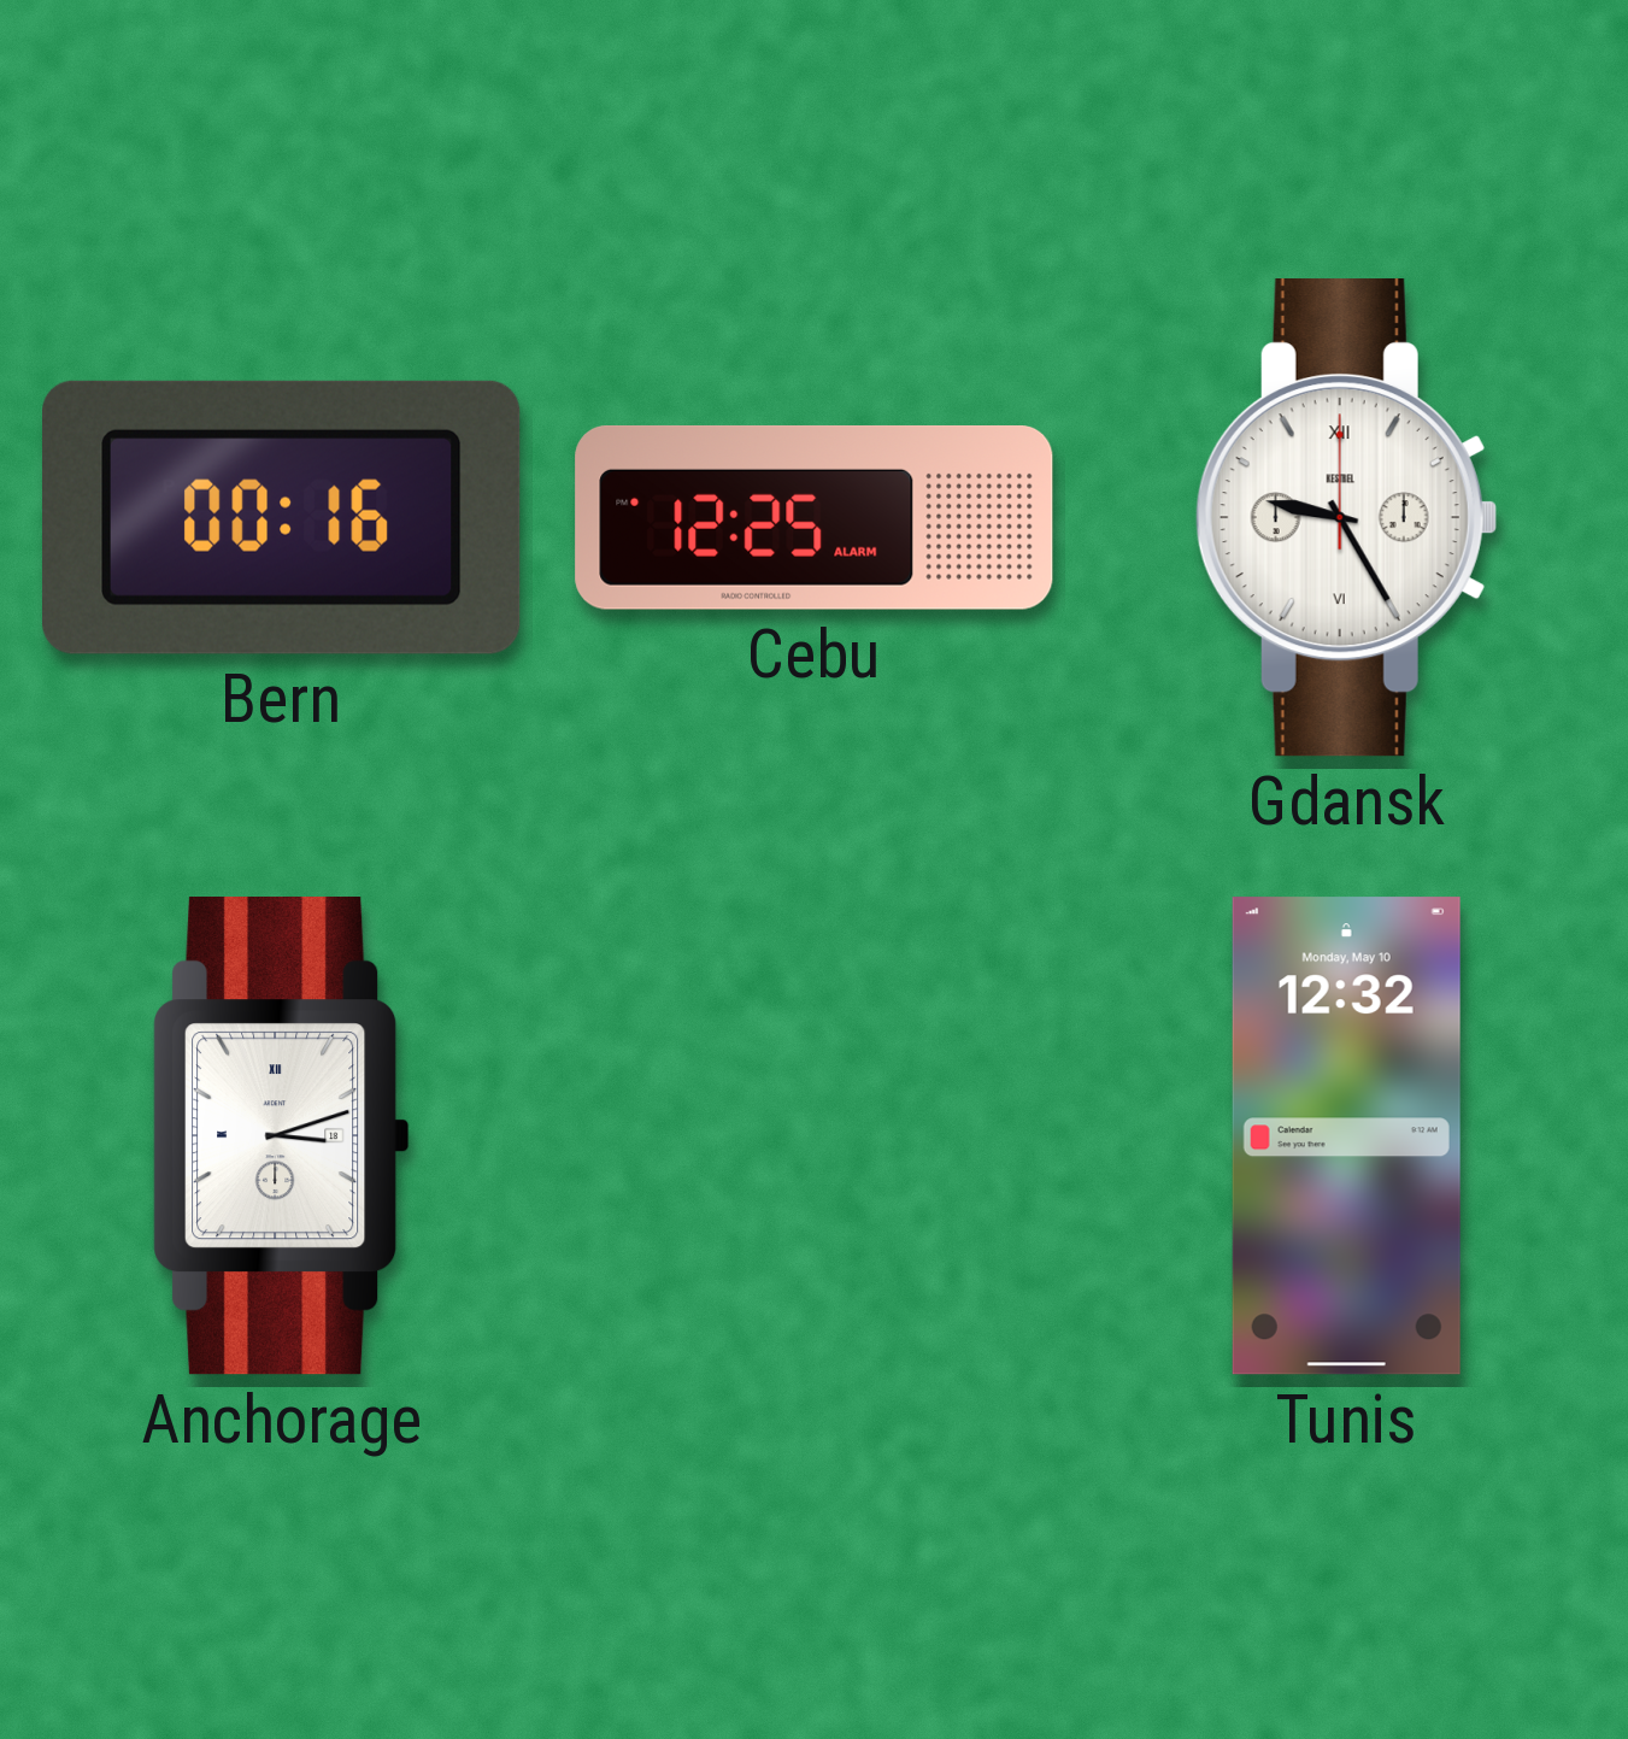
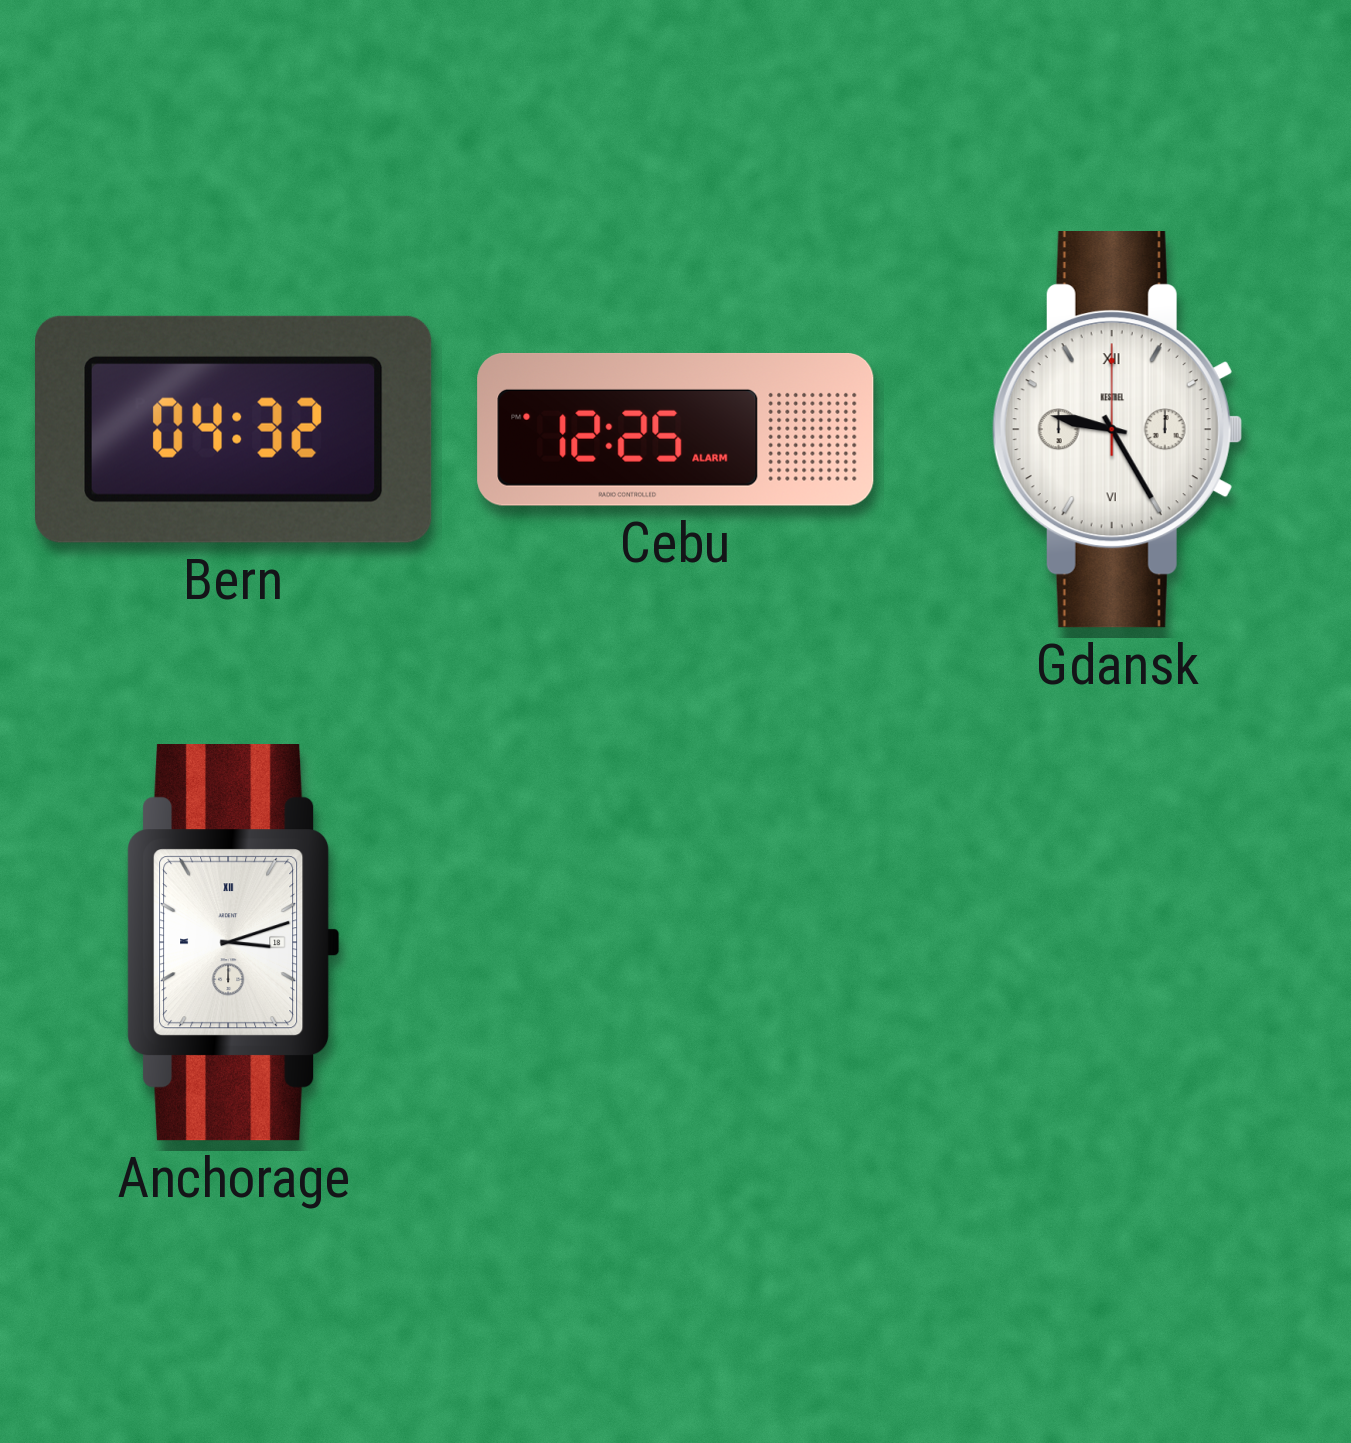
Bern: 00:16 -> 04:32
Tunis: 12:32 -> none
